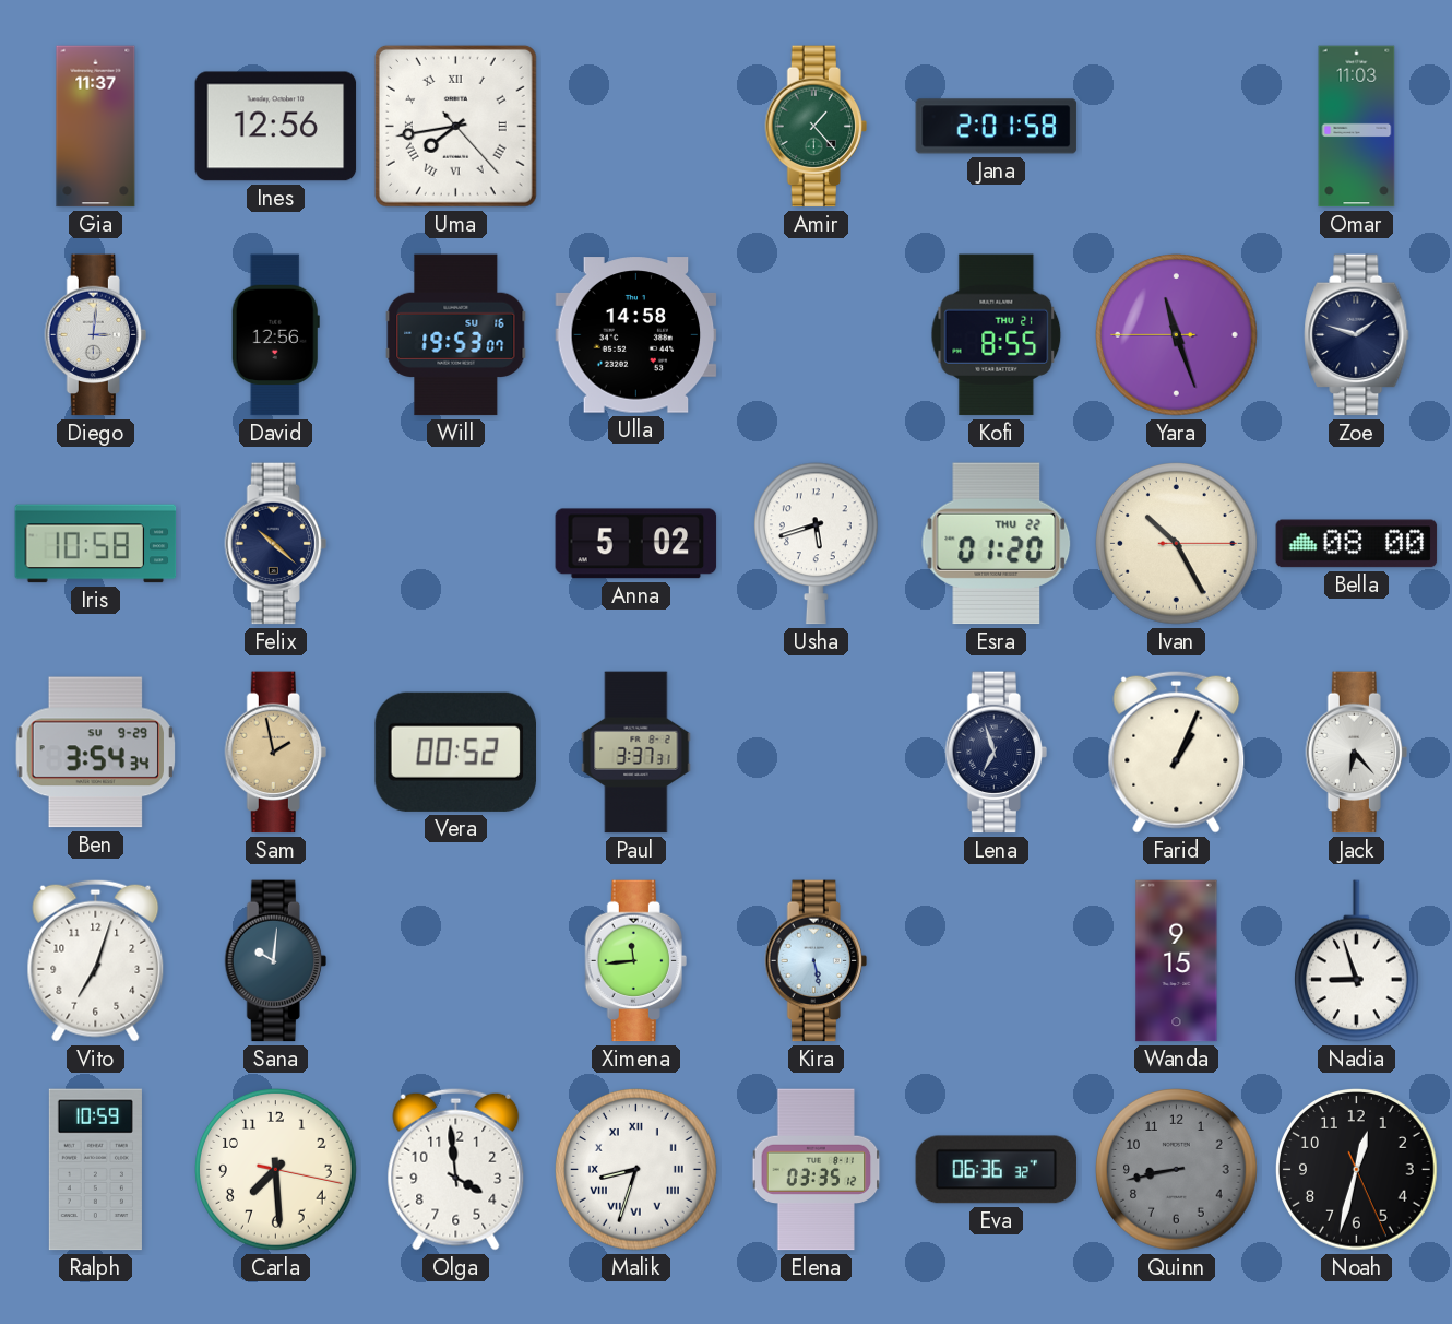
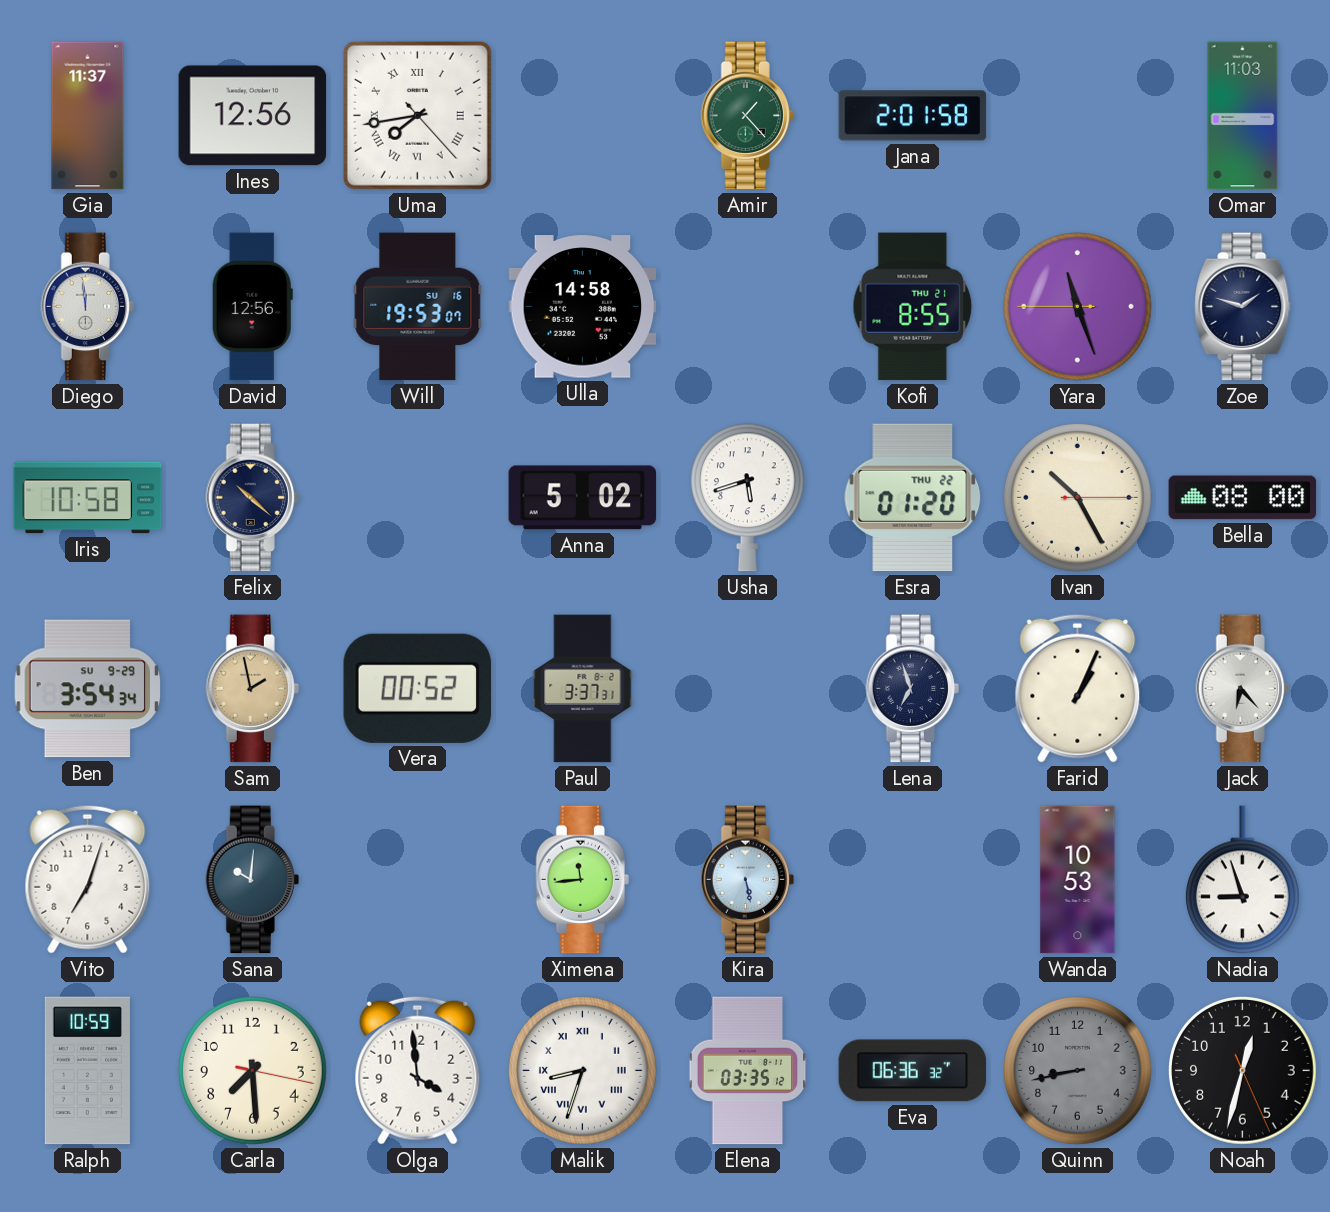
Diego: 3:01 -> 11:59
Wanda: 9:15 -> 10:53
